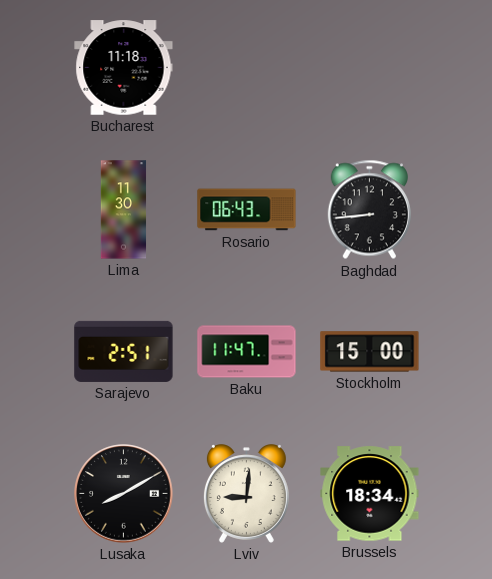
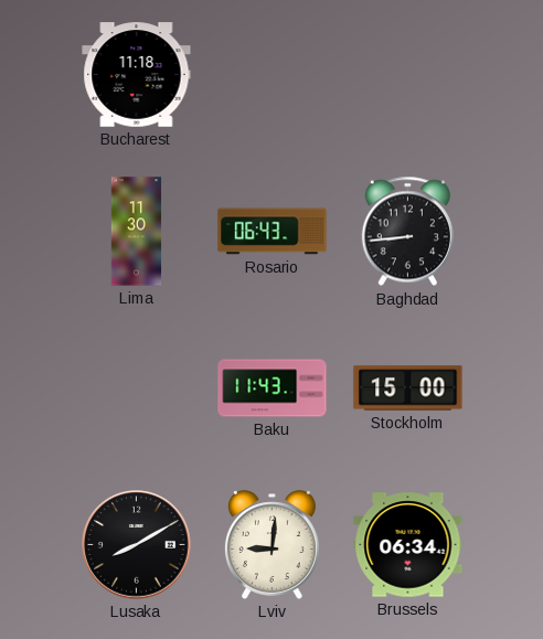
Sarajevo: 2:51 -> none
Baku: 11:47 -> 11:43
Brussels: 18:34 -> 06:34
